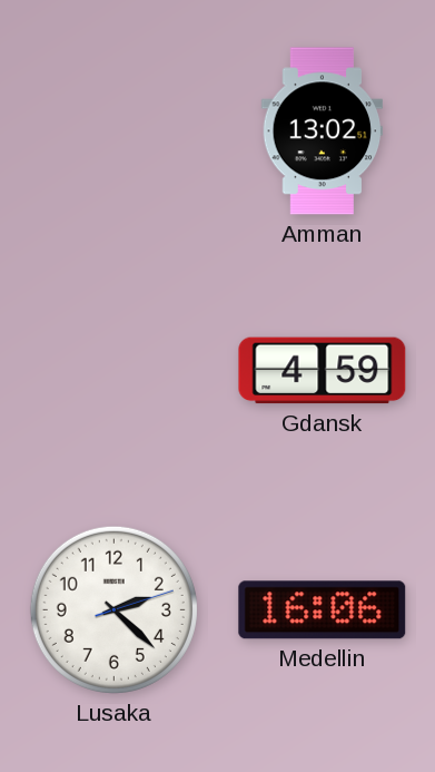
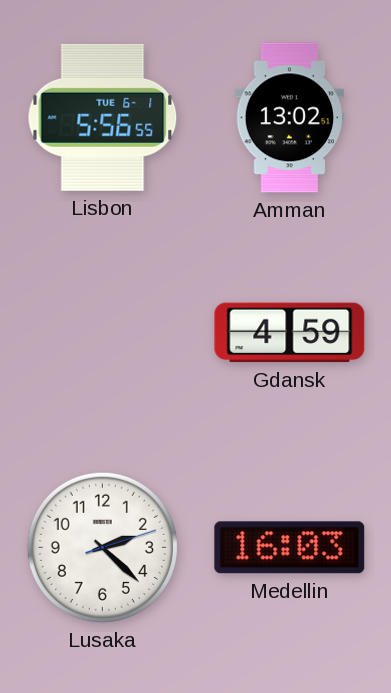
Lisbon: none -> 5:56
Medellin: 16:06 -> 16:03
